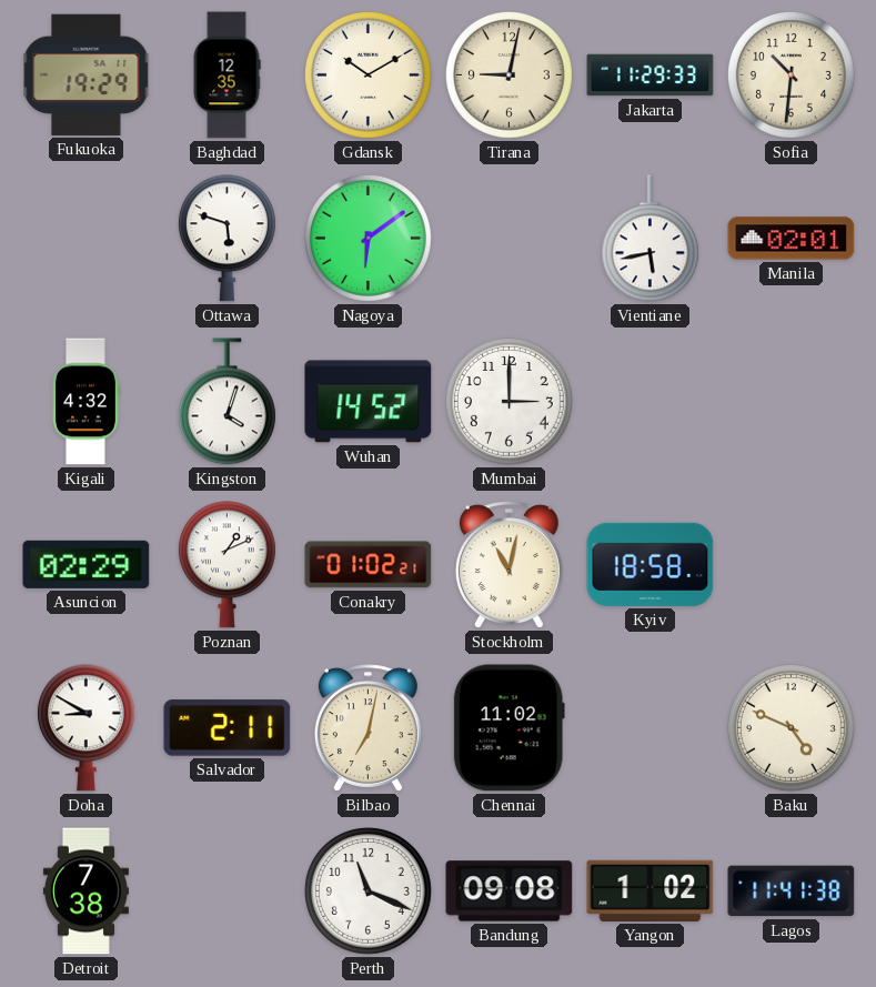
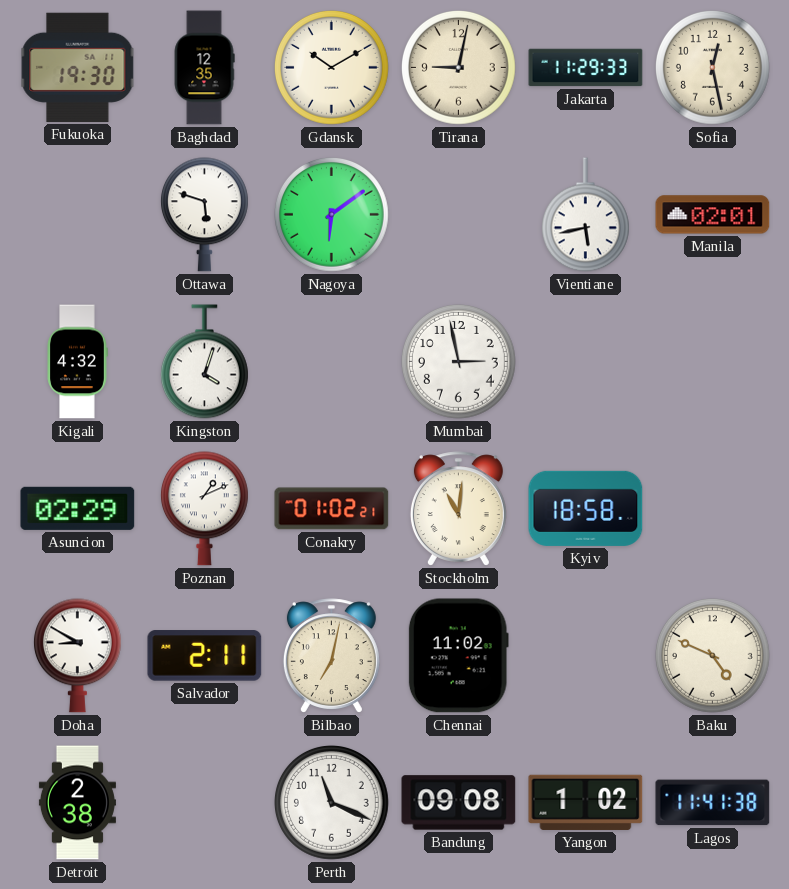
Fukuoka: 19:29 -> 19:30
Sofia: 10:31 -> 12:28
Wuhan: 14:52 -> none
Mumbai: 3:00 -> 2:58
Stockholm: 11:02 -> 11:01
Detroit: 7:38 -> 2:38
